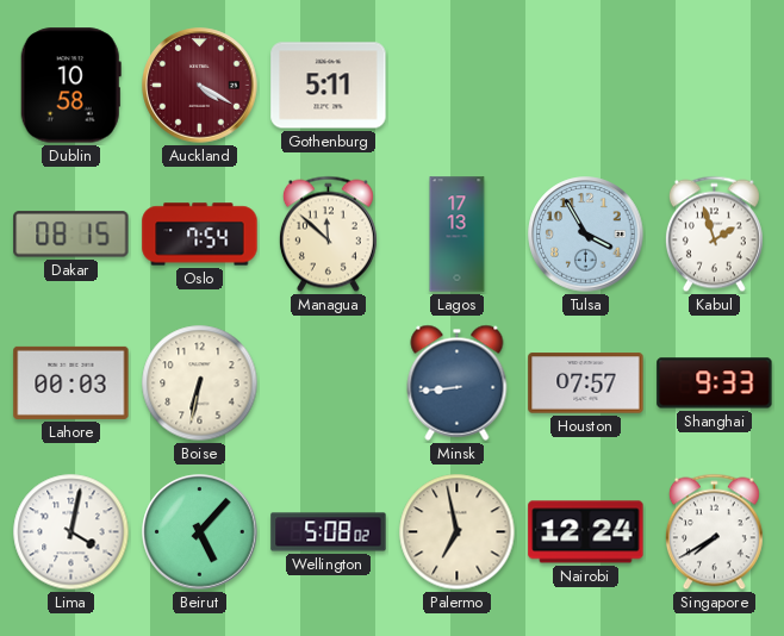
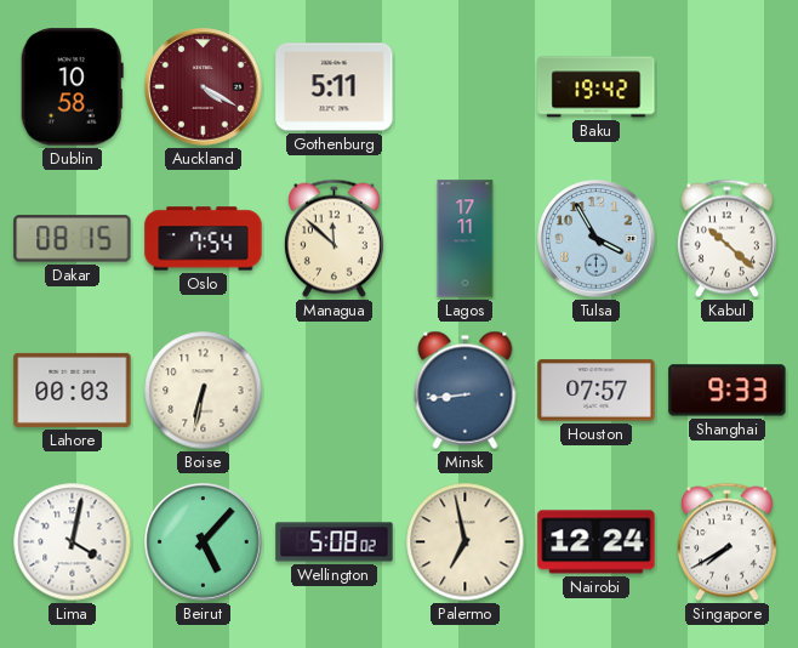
Baku: none -> 19:42
Lagos: 17:13 -> 17:11
Kabul: 1:57 -> 10:22
